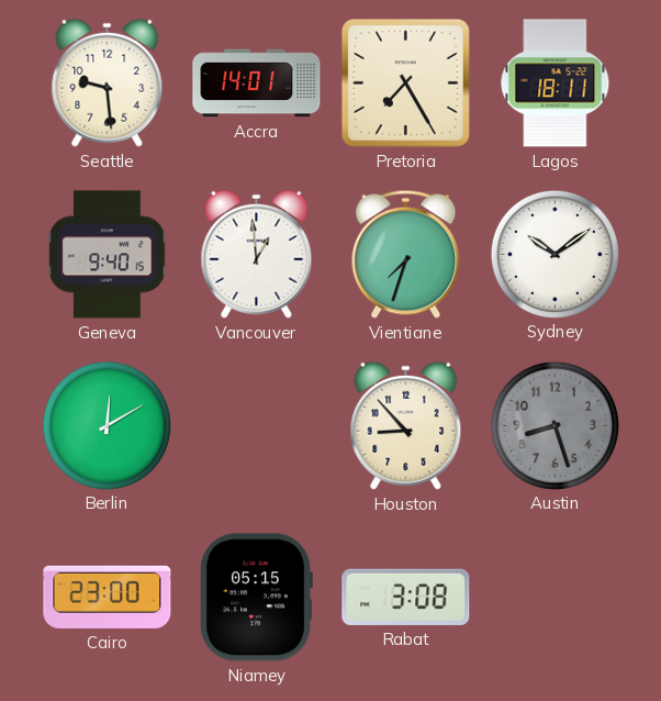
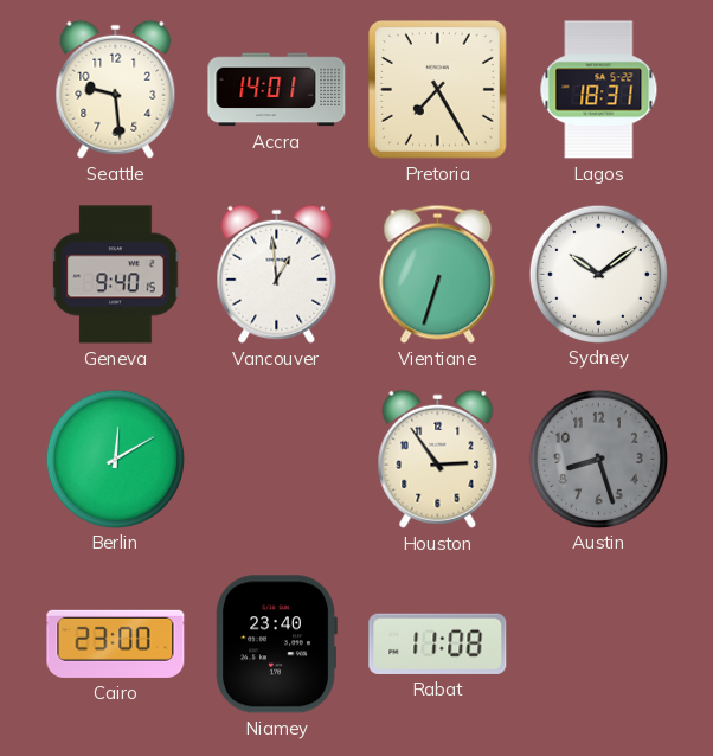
Lagos: 18:11 -> 18:31
Vientiane: 7:33 -> 6:33
Houston: 8:53 -> 2:54
Niamey: 05:15 -> 23:40
Rabat: 3:08 -> 11:08
